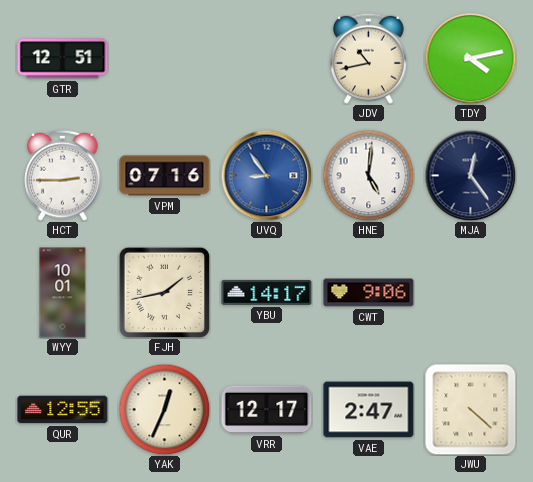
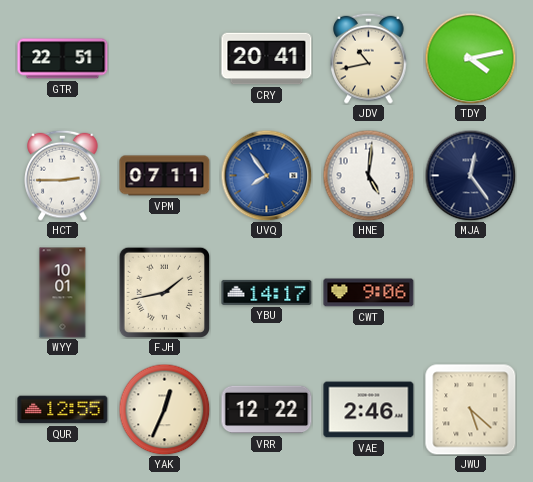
GTR: 12:51 -> 22:51
CRY: none -> 20:41
VPM: 07:16 -> 07:11
UVQ: 8:54 -> 7:54
VRR: 12:17 -> 12:22
VAE: 2:47 -> 2:46
JWU: 4:22 -> 5:22
